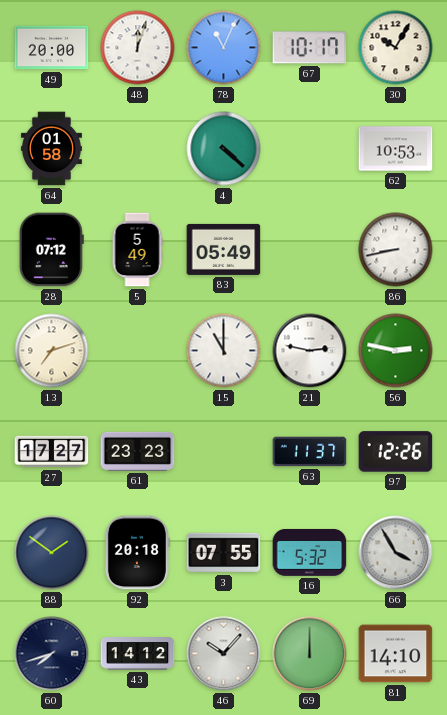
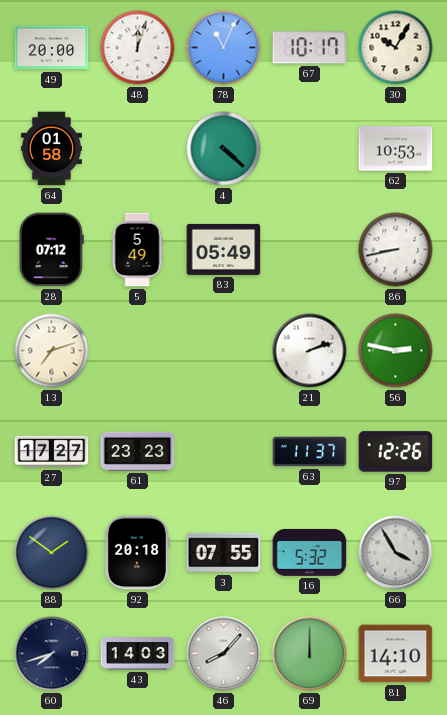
15: 11:00 -> none
21: 2:47 -> 2:12
43: 14:12 -> 14:03
46: 10:07 -> 8:07
